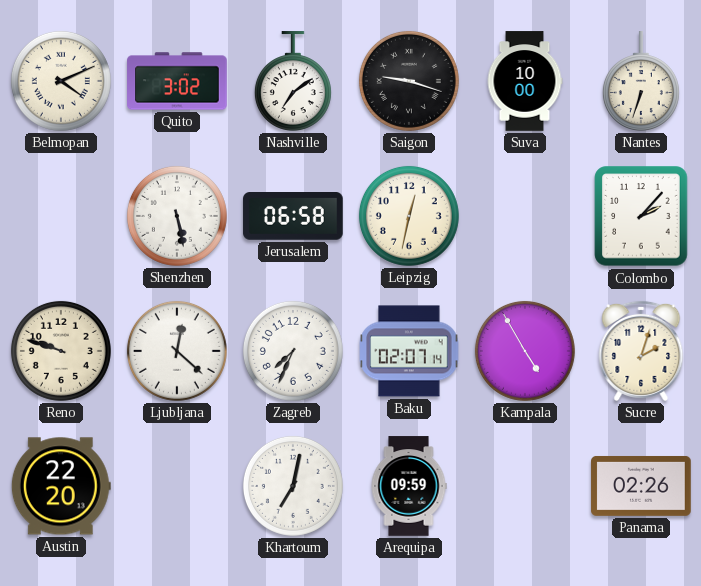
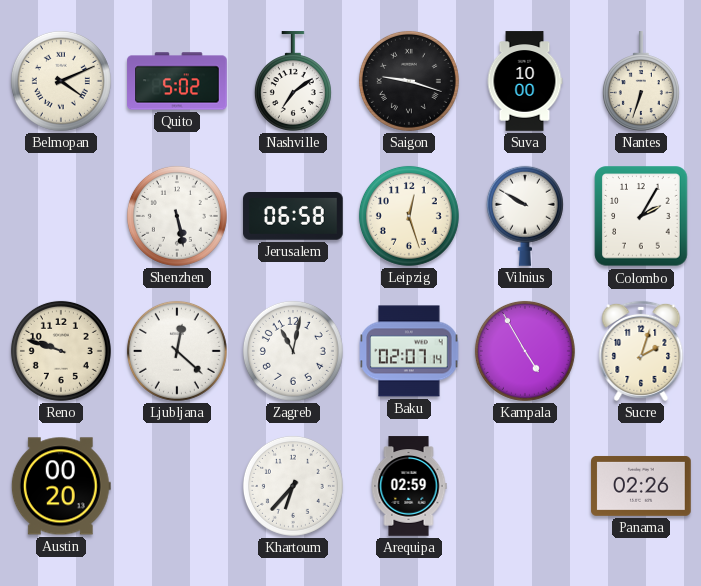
Quito: 3:02 -> 5:02
Leipzig: 12:32 -> 12:27
Vilnius: none -> 9:50
Colombo: 2:07 -> 2:05
Zagreb: 7:34 -> 11:02
Austin: 22:20 -> 00:20
Khartoum: 7:02 -> 6:37
Arequipa: 09:59 -> 02:59
